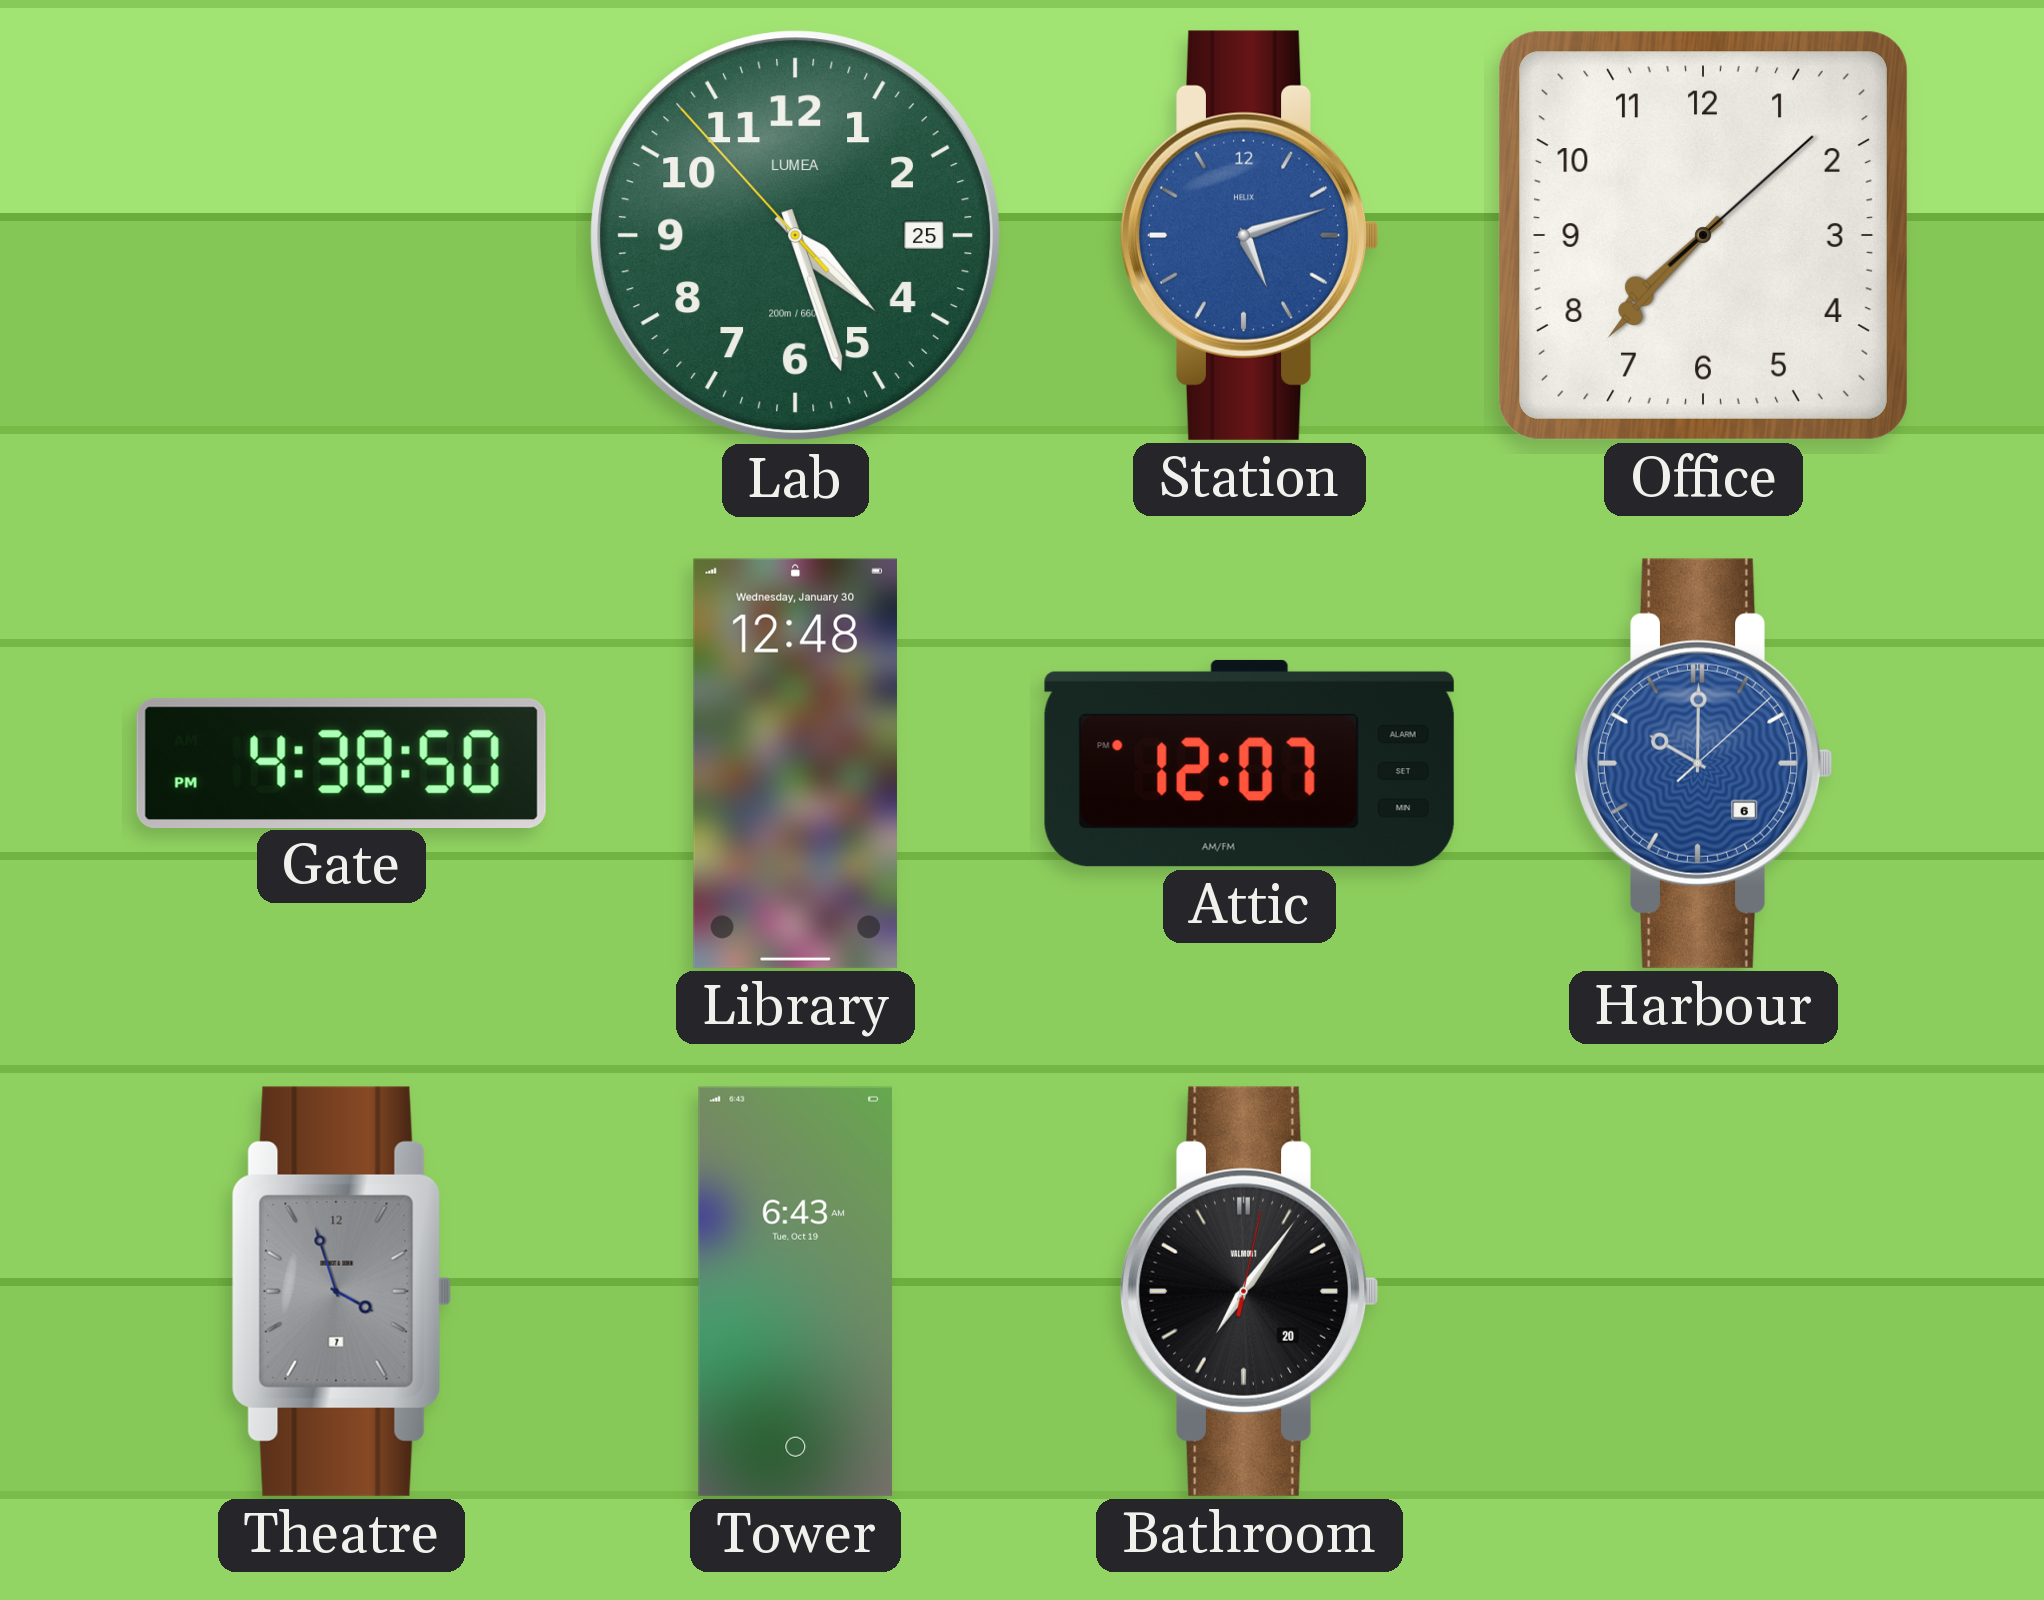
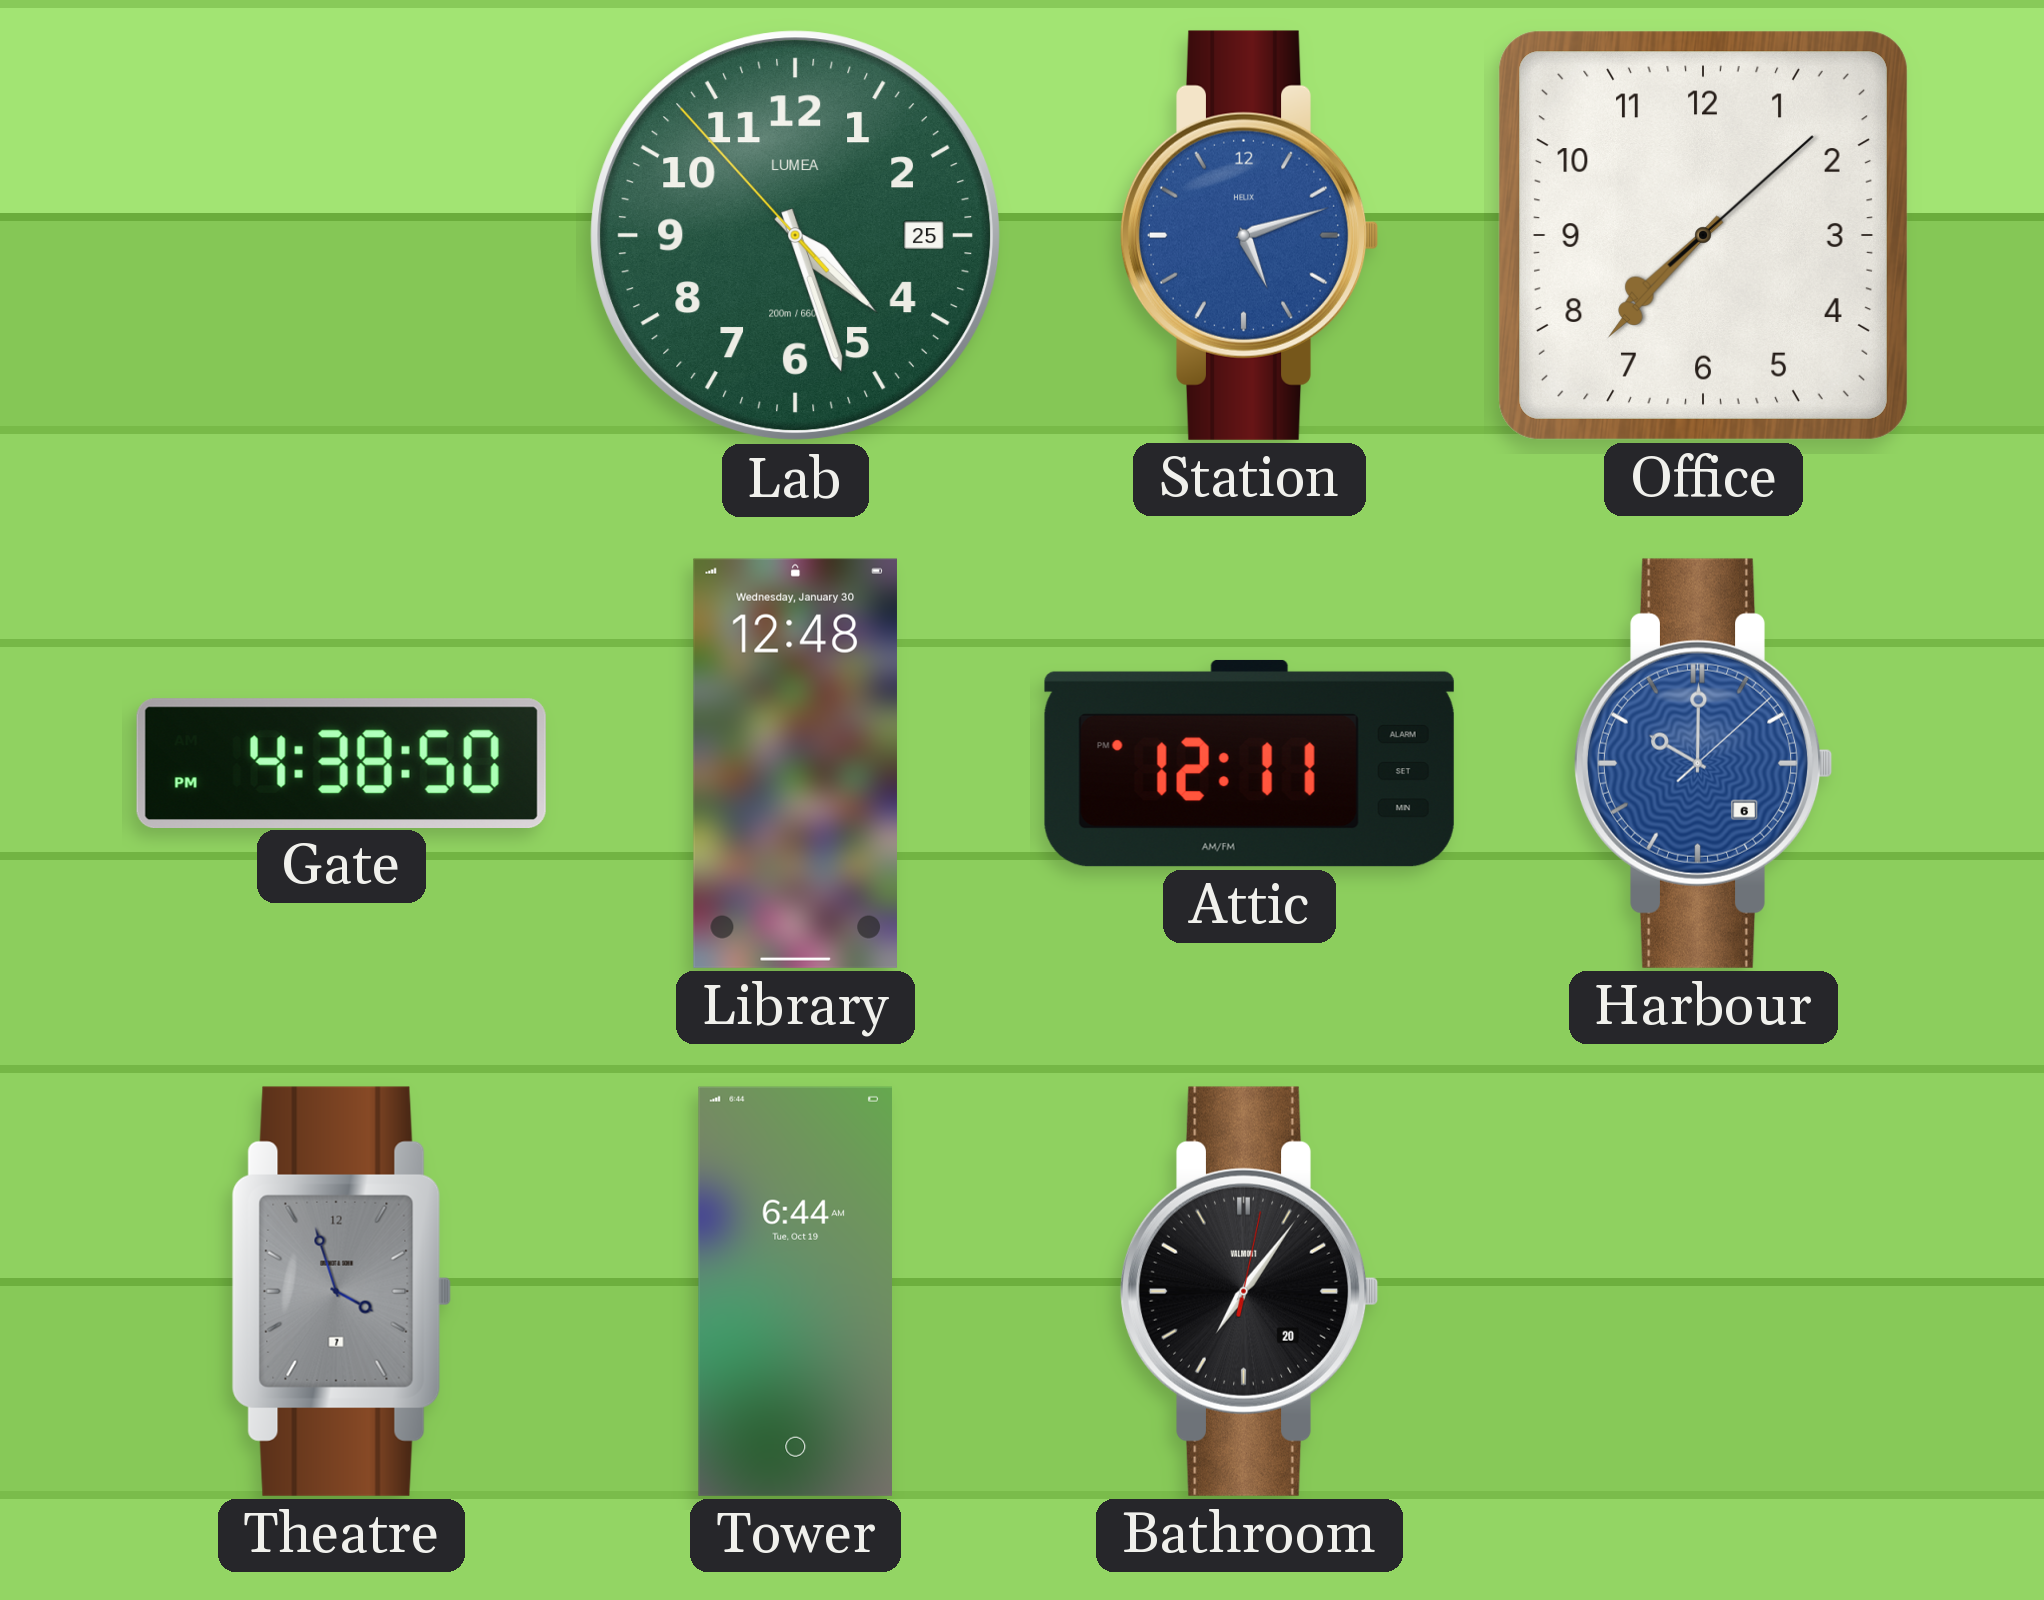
Attic: 12:07 -> 12:11
Tower: 6:43 -> 6:44
